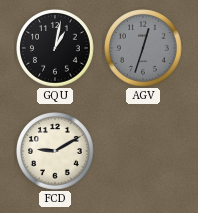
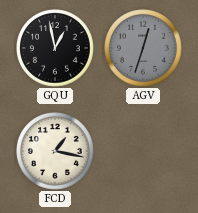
GQU: 1:02 -> 12:58
FCD: 9:10 -> 1:17
